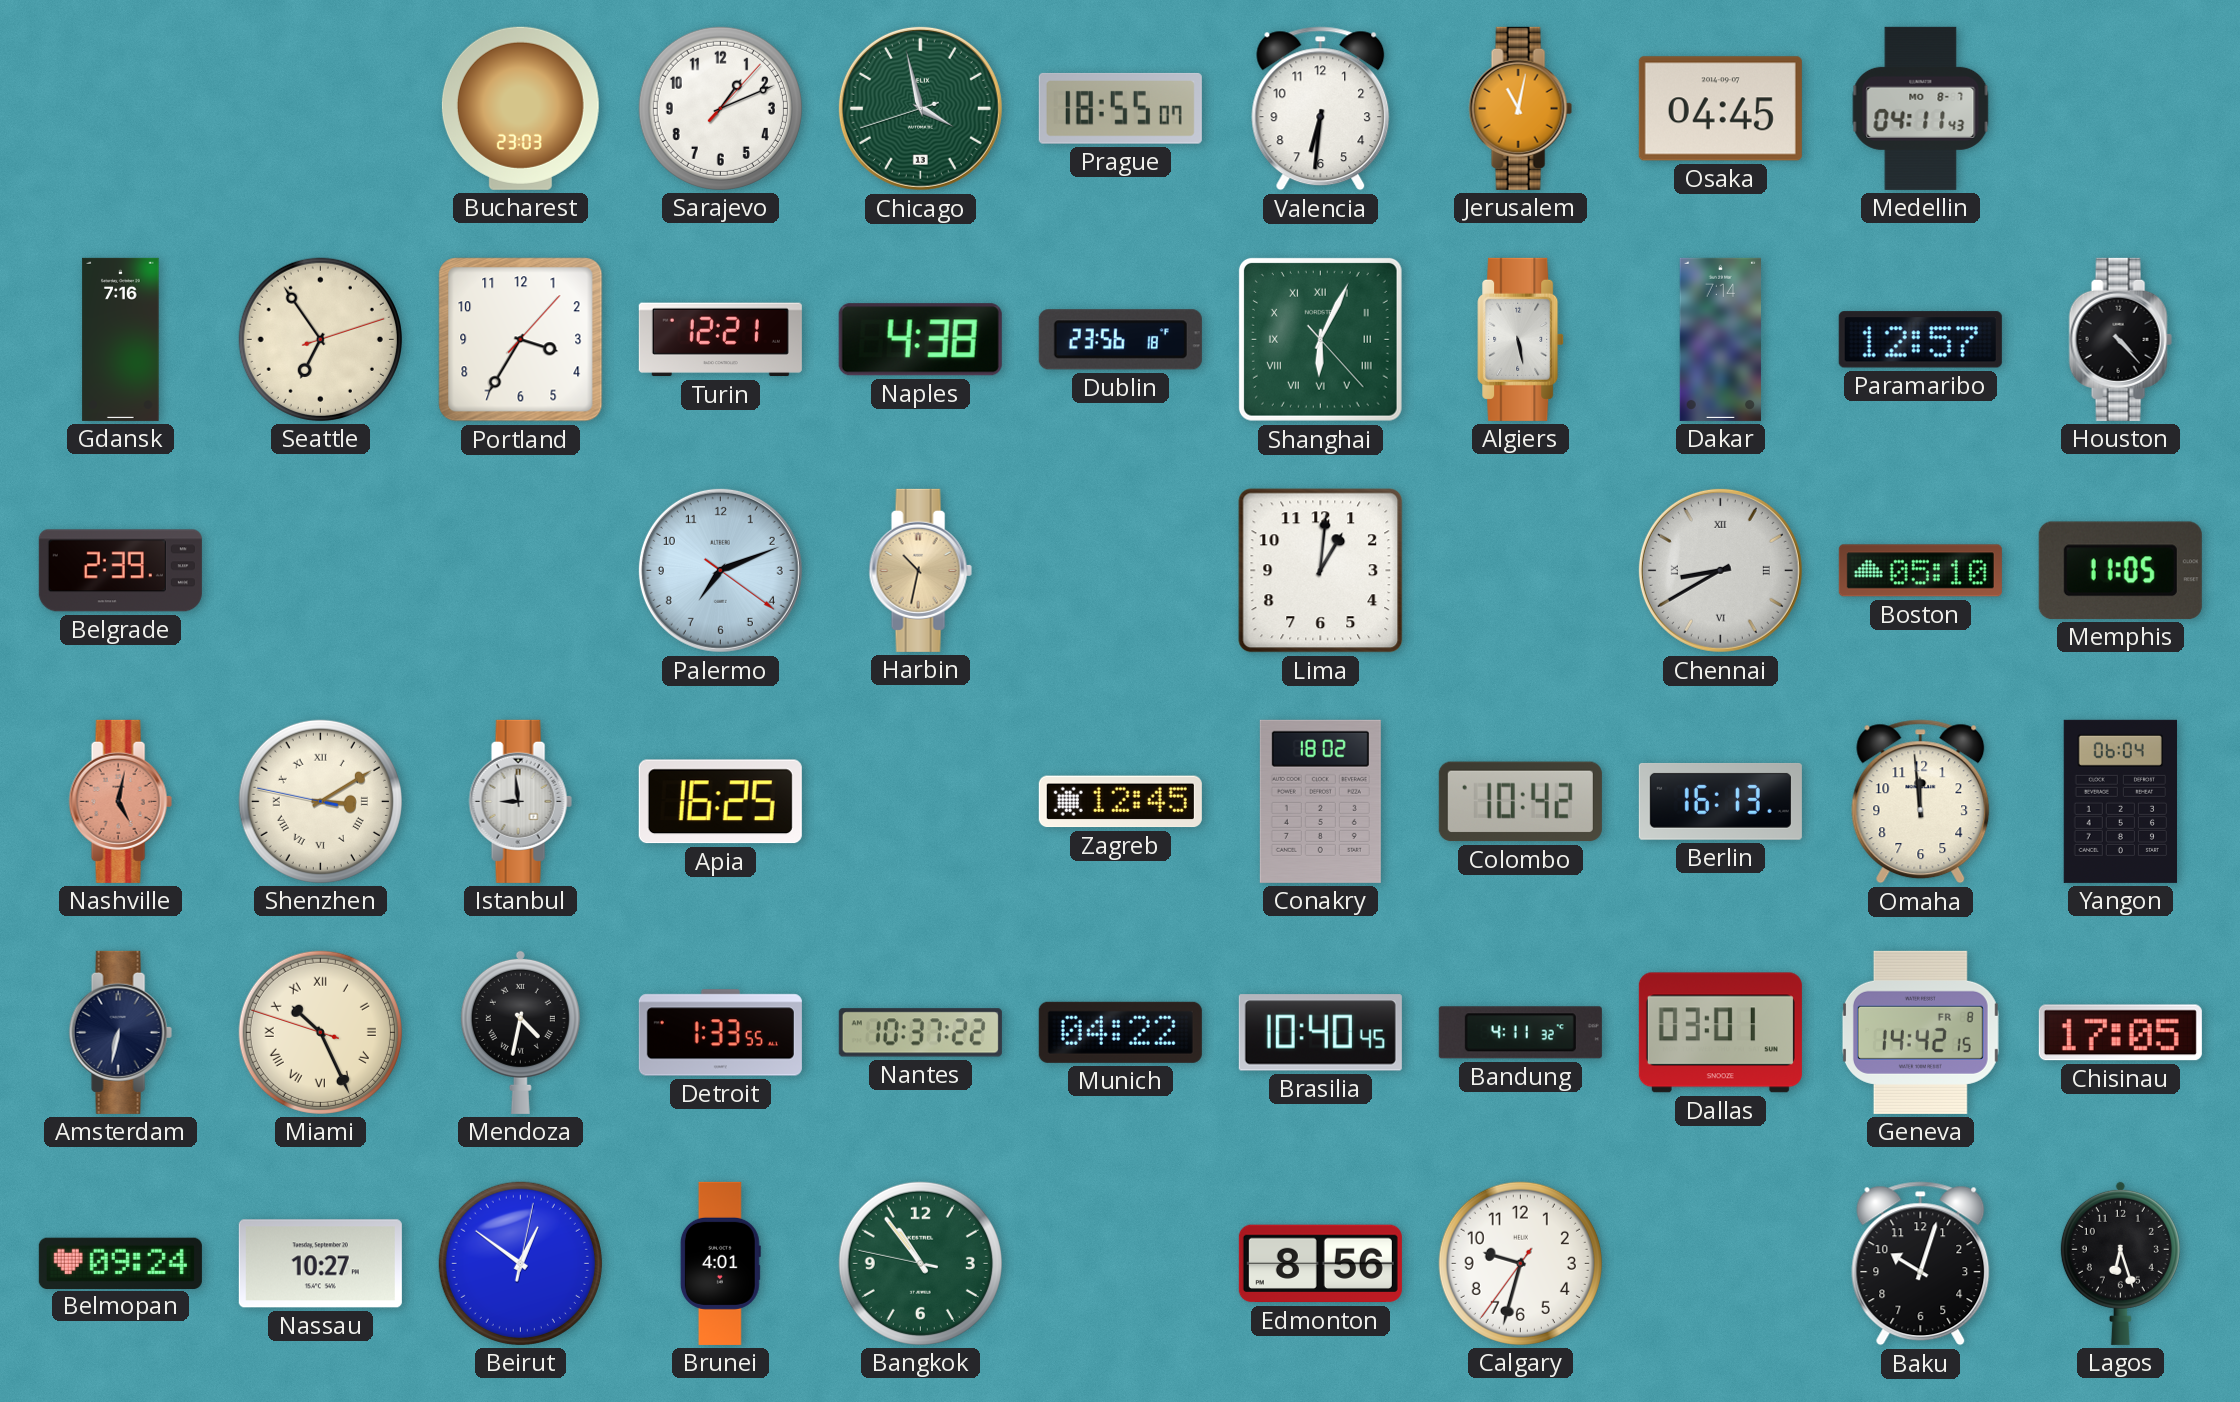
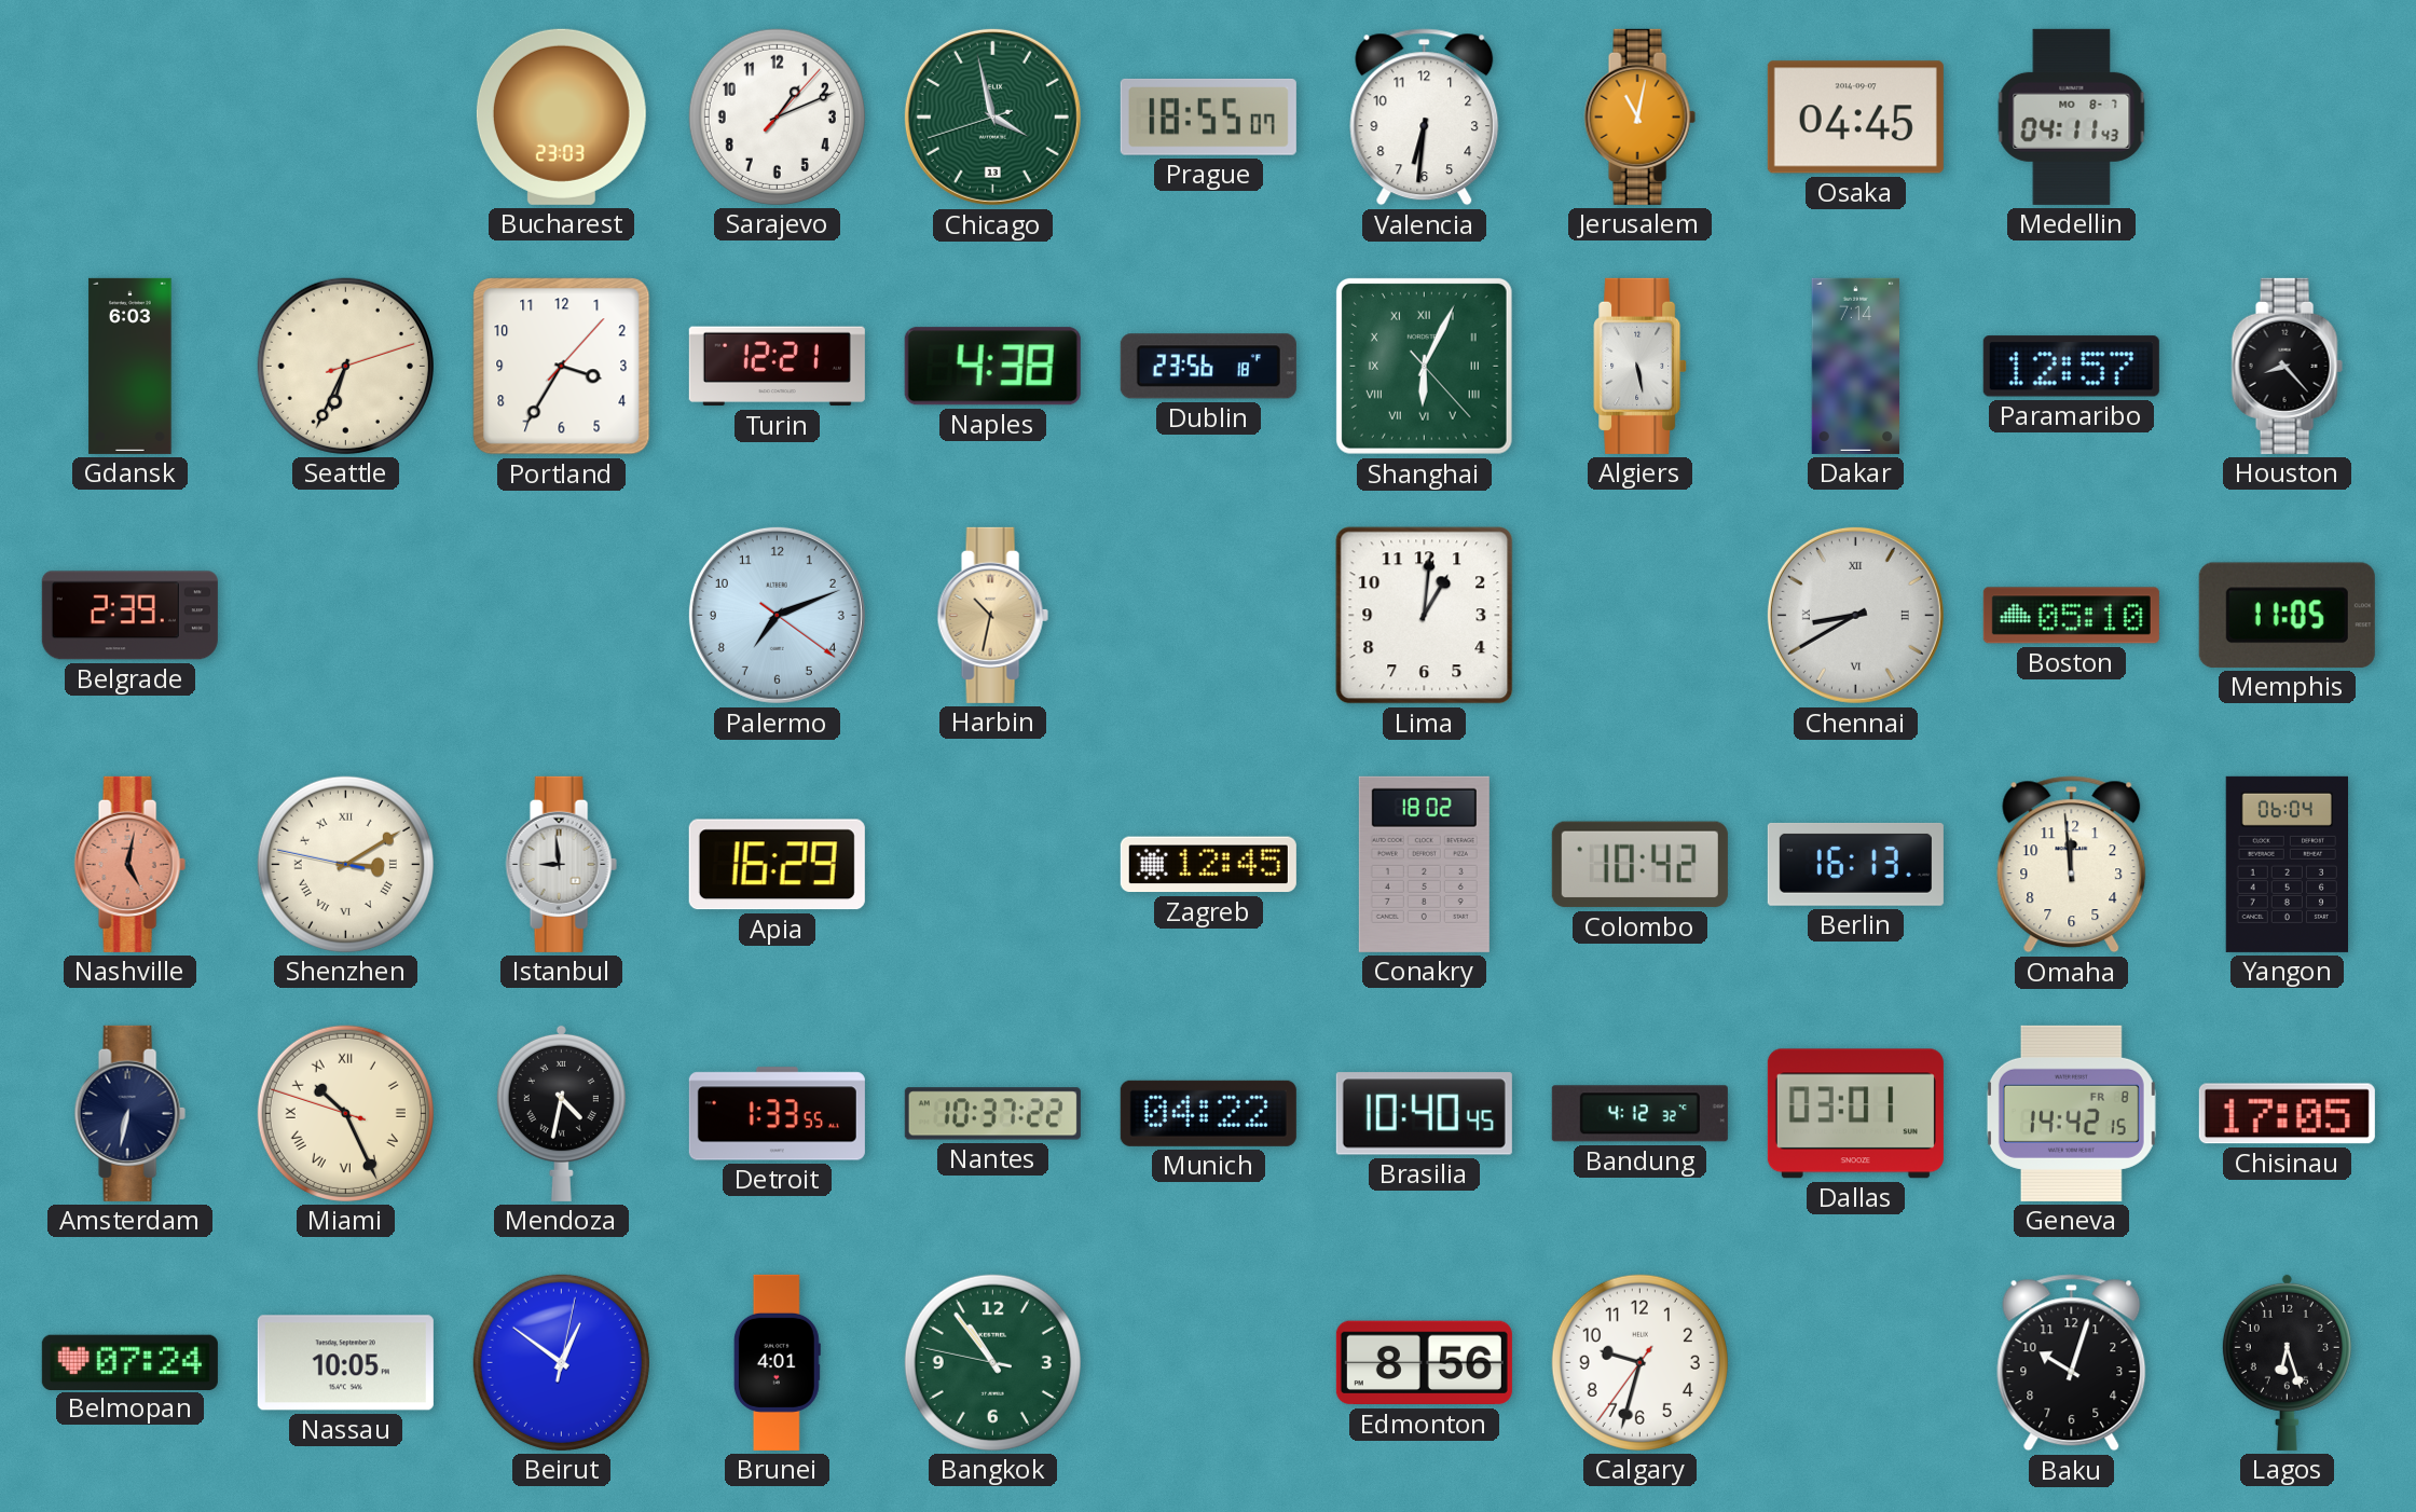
Gdansk: 7:16 -> 6:03
Seattle: 6:54 -> 6:34
Houston: 4:23 -> 8:23
Apia: 16:25 -> 16:29
Bandung: 4:11 -> 4:12
Belmopan: 09:24 -> 07:24
Nassau: 10:27 -> 10:05
